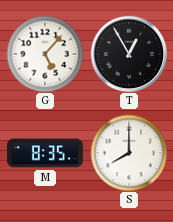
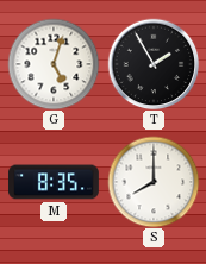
G: 5:07 -> 5:03
T: 12:55 -> 1:55
